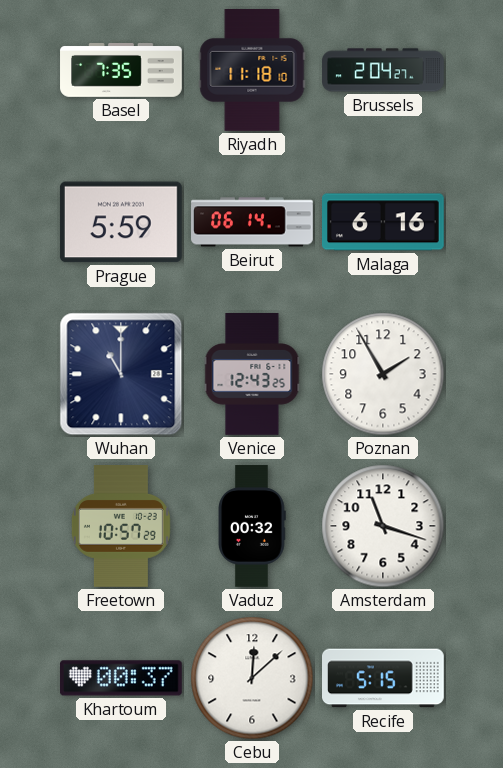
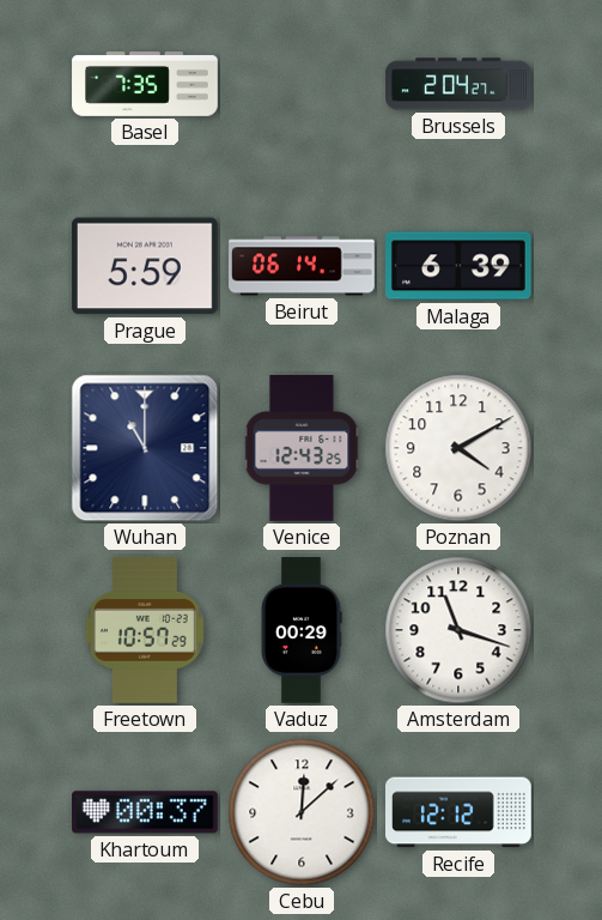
Riyadh: 11:18 -> none
Malaga: 6:16 -> 6:39
Poznan: 1:55 -> 4:10
Vaduz: 00:32 -> 00:29
Recife: 5:15 -> 12:12
